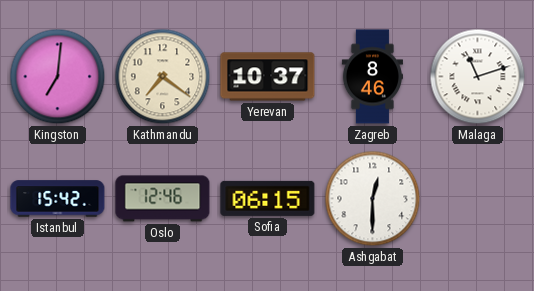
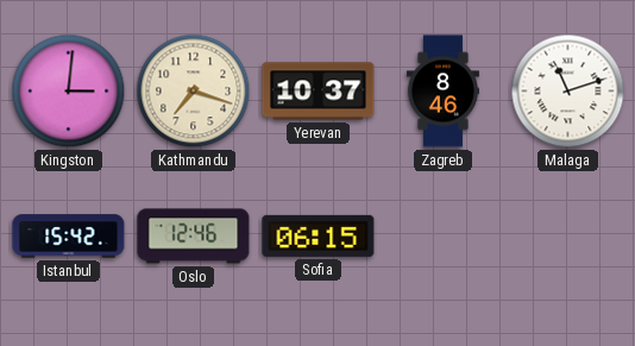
Kingston: 7:01 -> 3:01
Kathmandu: 7:21 -> 7:18
Ashgabat: 12:30 -> none
